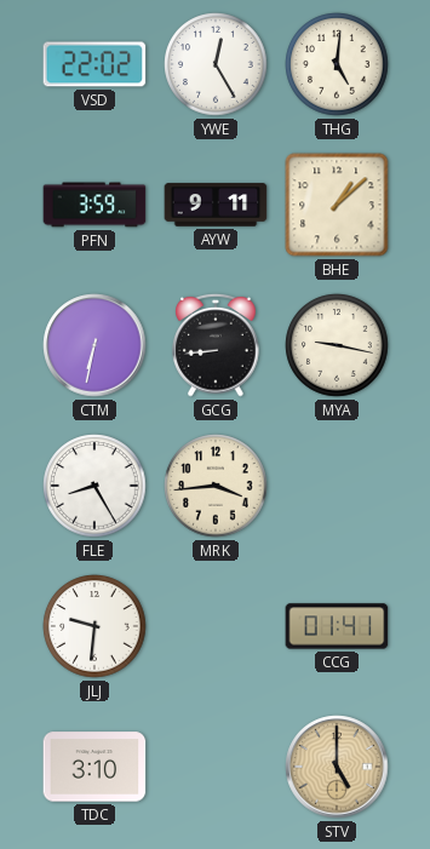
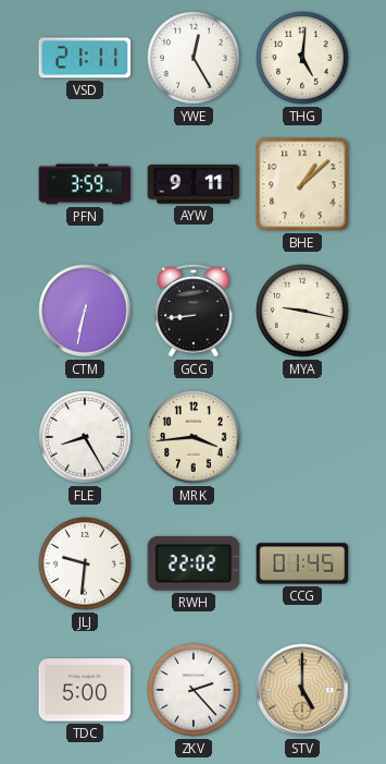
VSD: 22:02 -> 21:11
RWH: none -> 22:02
CCG: 01:41 -> 01:45
TDC: 3:10 -> 5:00
ZKV: none -> 2:23
